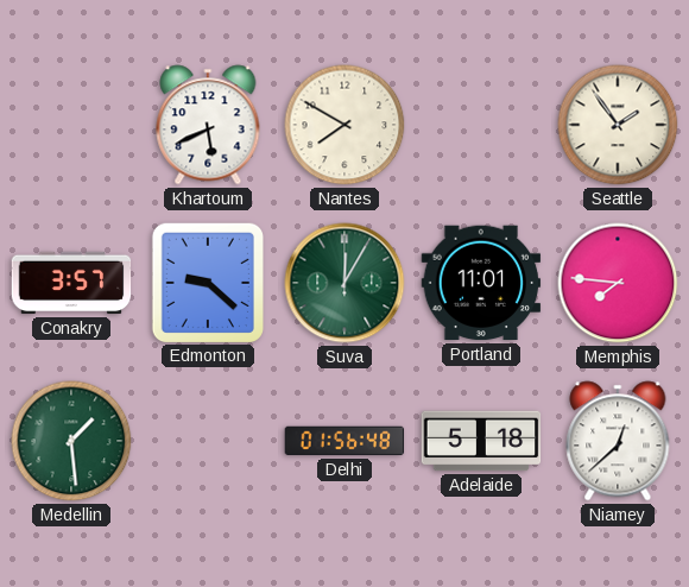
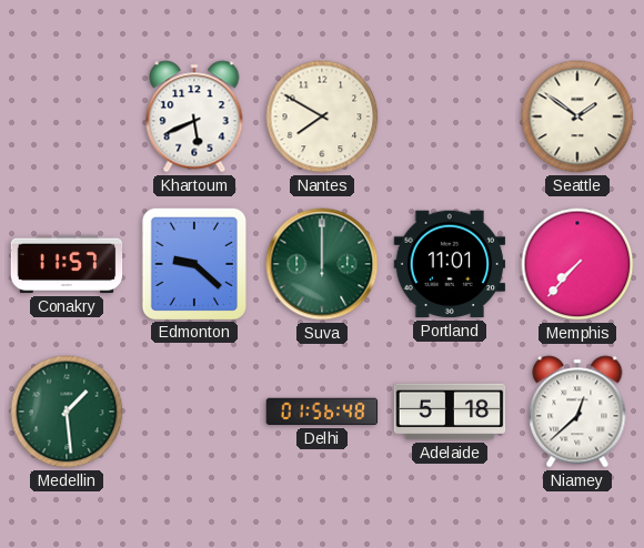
Seattle: 1:54 -> 1:51
Conakry: 3:57 -> 11:57
Suva: 12:05 -> 12:00
Memphis: 7:46 -> 7:37
